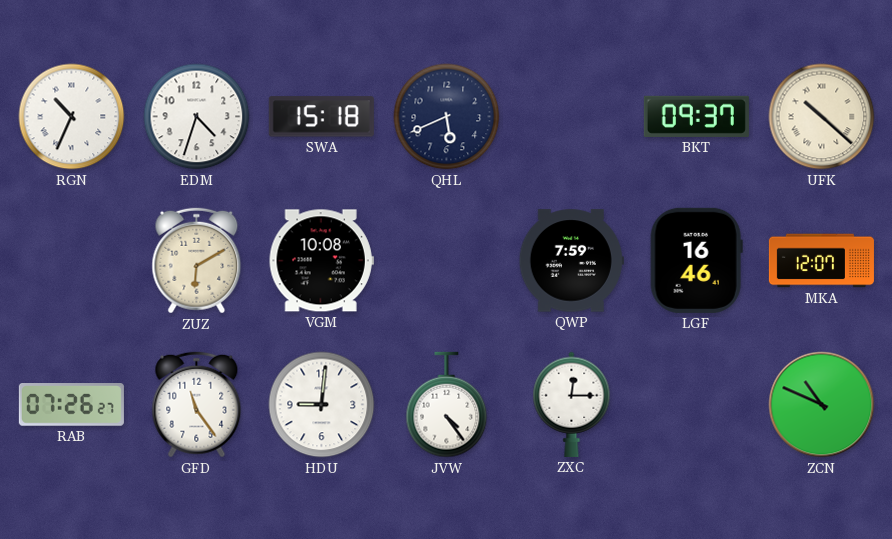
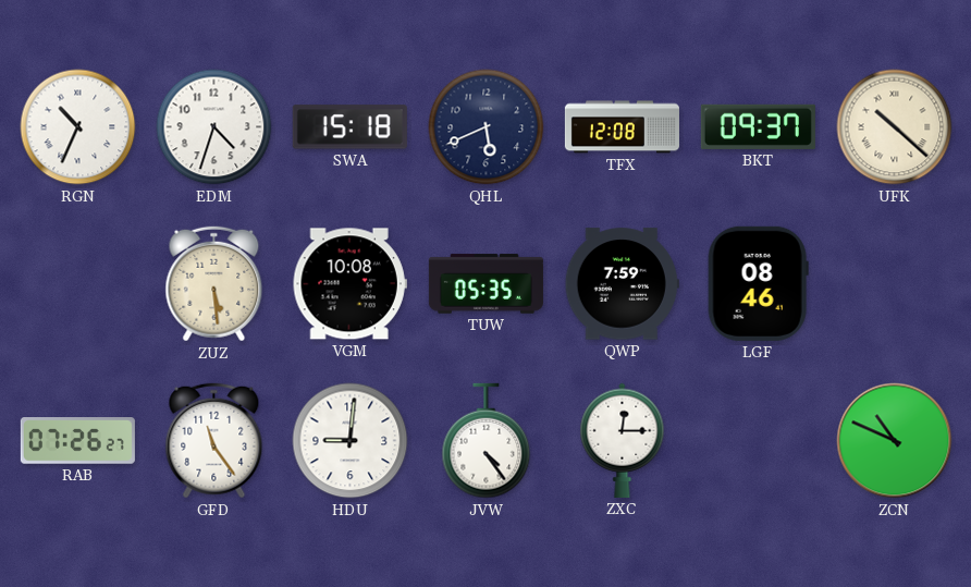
TFX: none -> 12:08
ZUZ: 6:10 -> 5:29
TUW: none -> 05:35
LGF: 16:46 -> 08:46
MKA: 12:07 -> none
